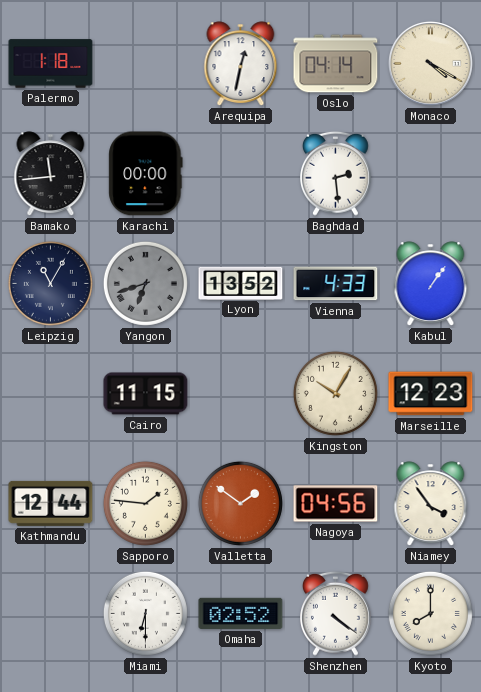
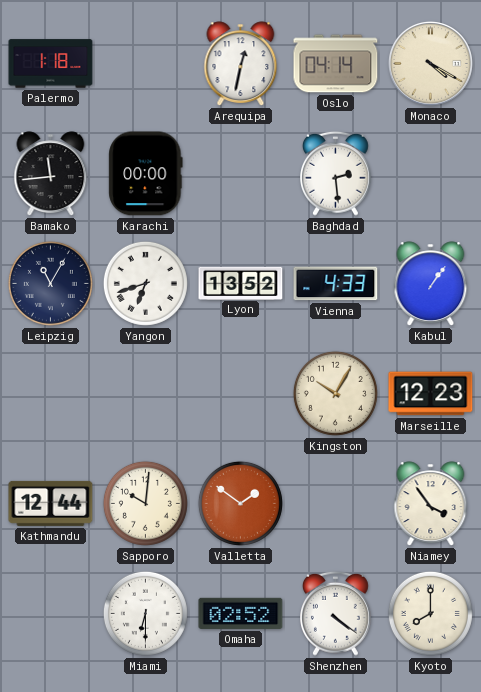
Yangon dial: grey -> white
Cairo: 11:15 -> none
Sapporo: 1:46 -> 10:01
Nagoya: 04:56 -> none
